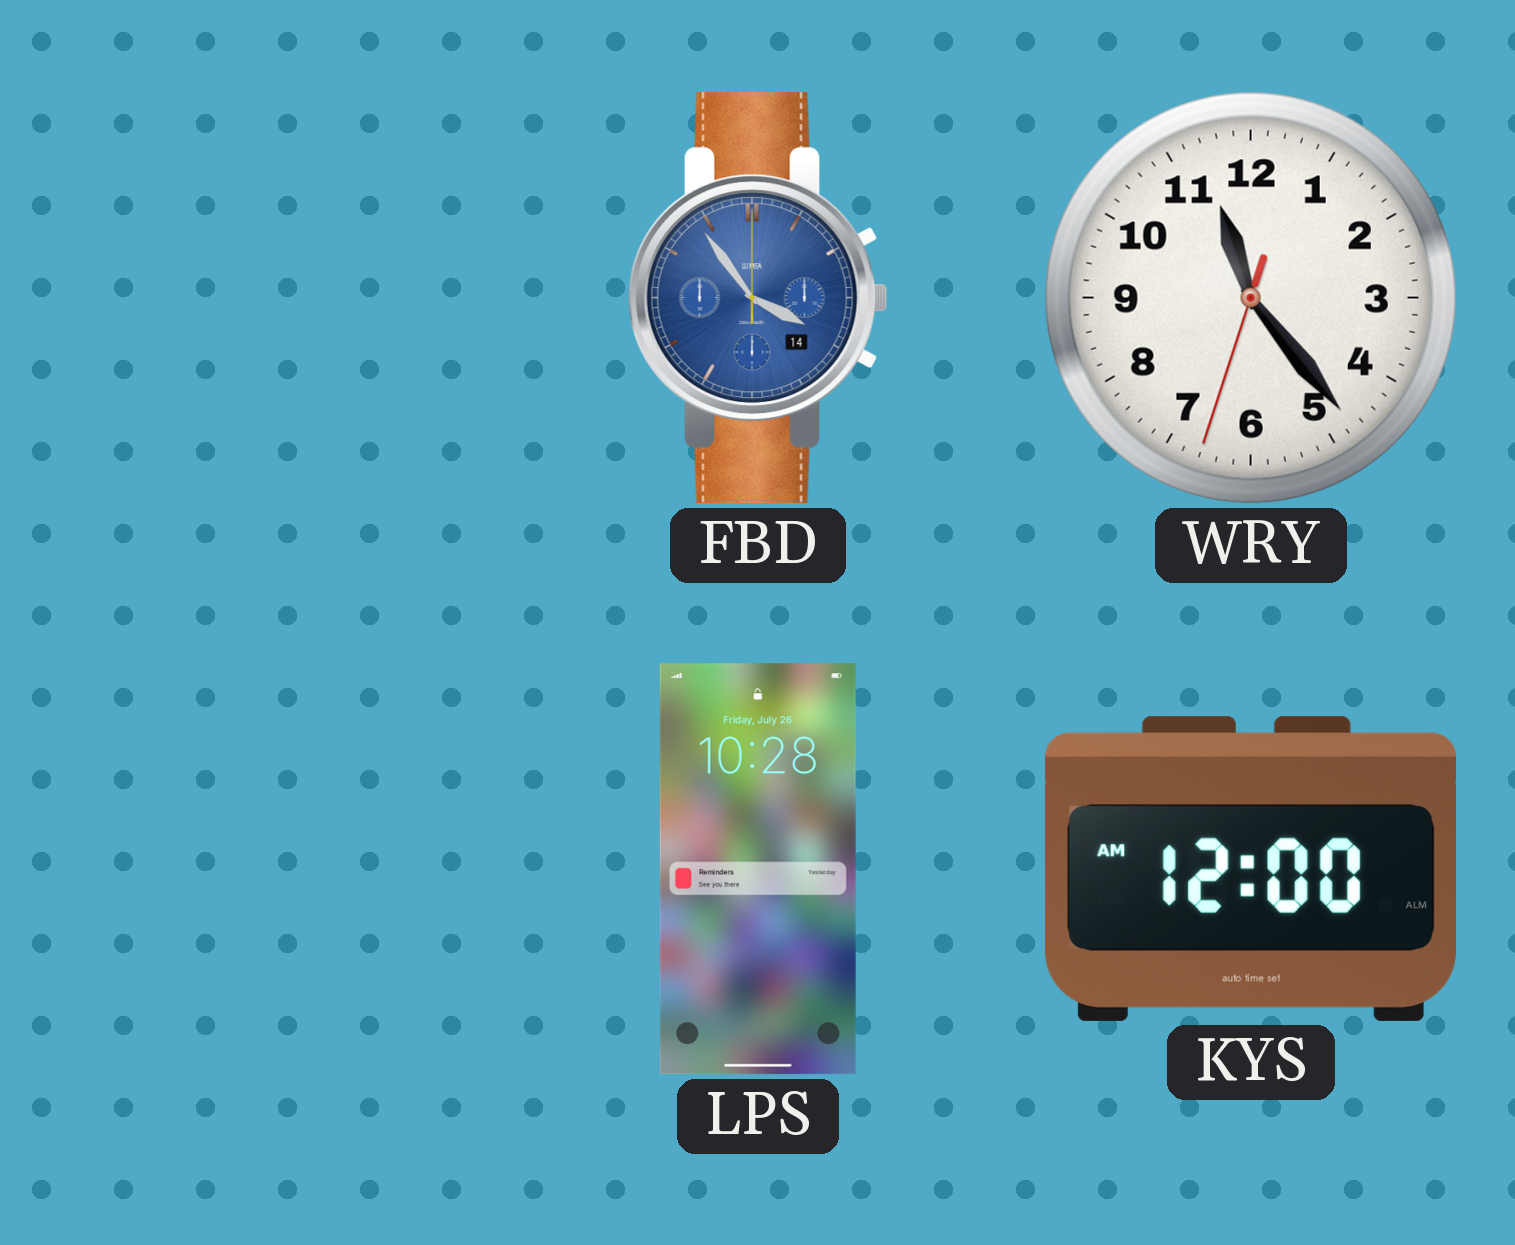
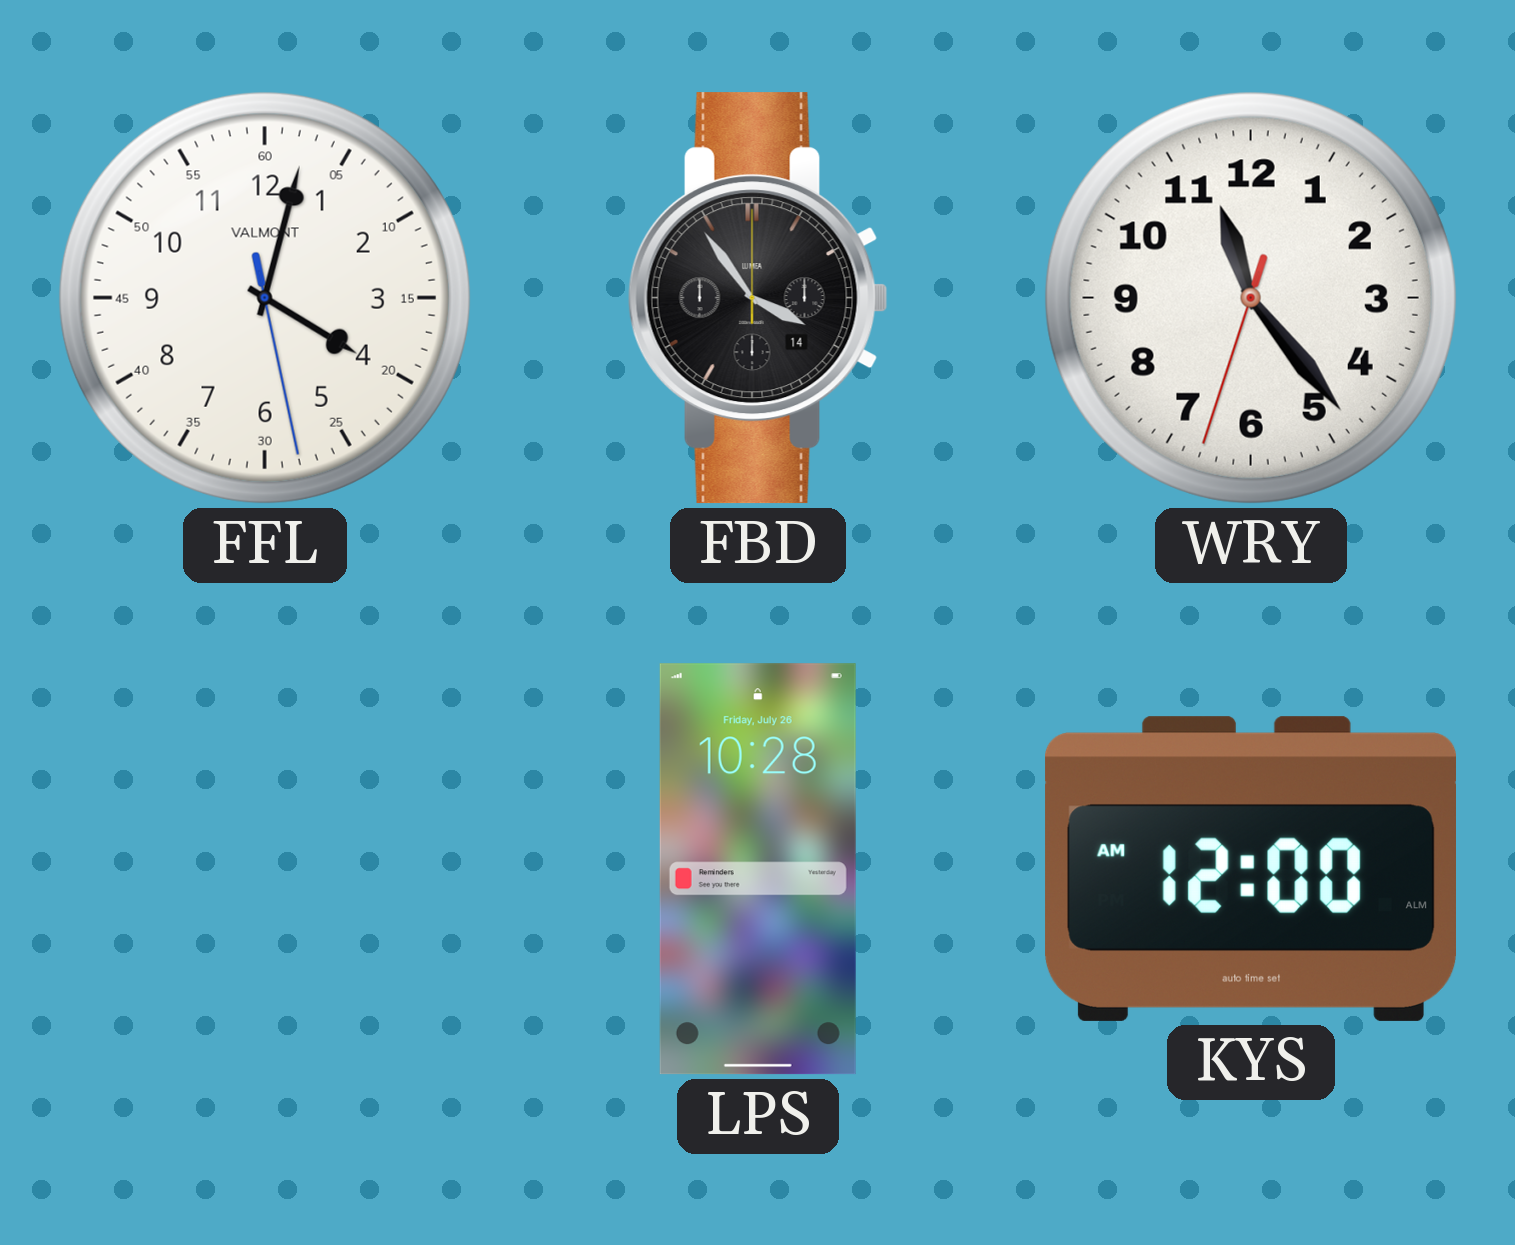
FFL: none -> 4:02
FBD dial: blue -> black
